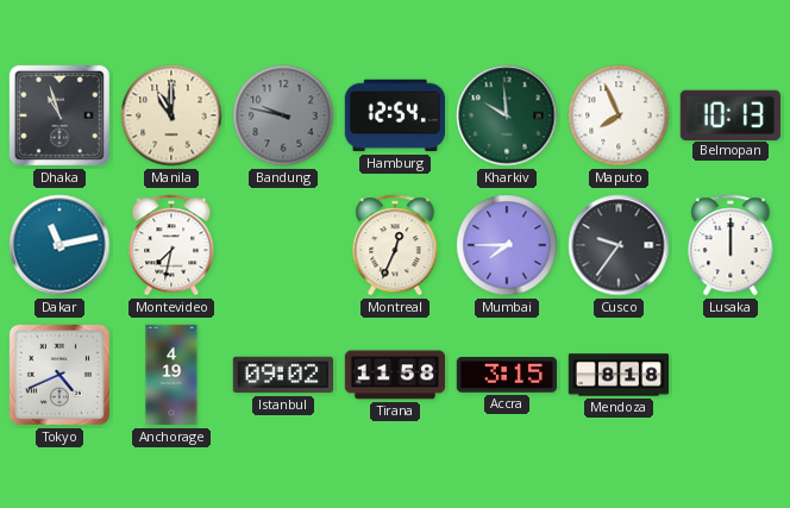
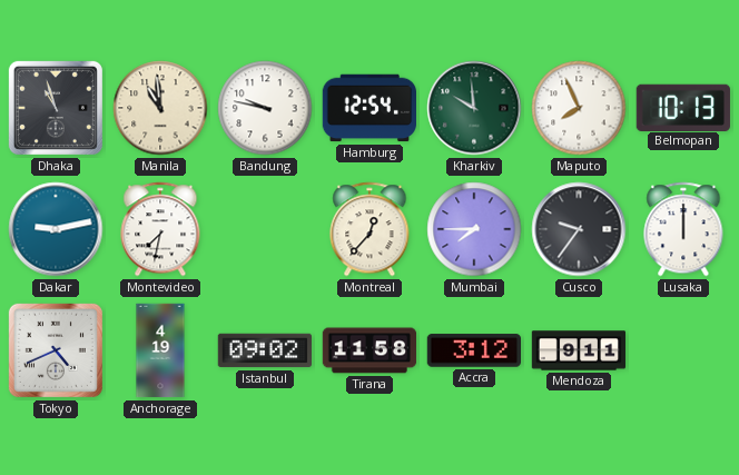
Manila: 11:00 -> 10:59
Bandung dial: grey -> white
Dakar: 11:13 -> 9:13
Montreal: 12:34 -> 12:37
Accra: 3:15 -> 3:12
Mendoza: 8:18 -> 9:11
